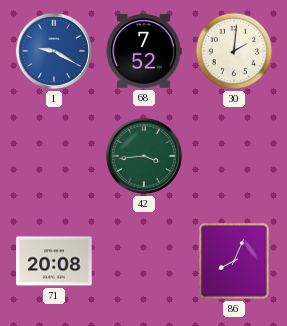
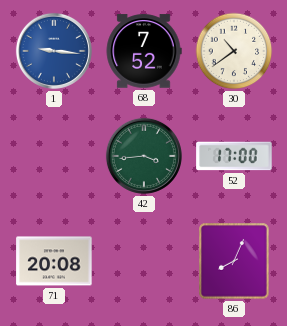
1: 9:20 -> 9:16
30: 2:01 -> 10:39
52: none -> 17:00
